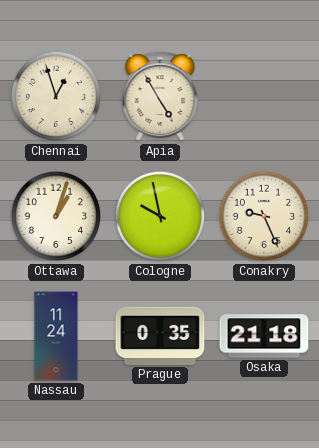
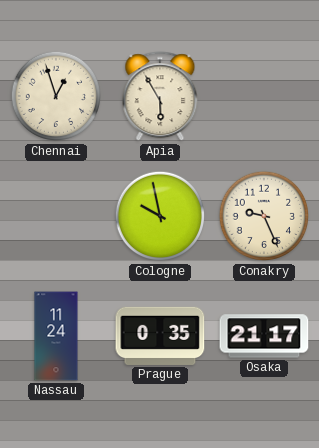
Apia: 4:55 -> 5:55
Ottawa: 1:03 -> none
Osaka: 21:18 -> 21:17
